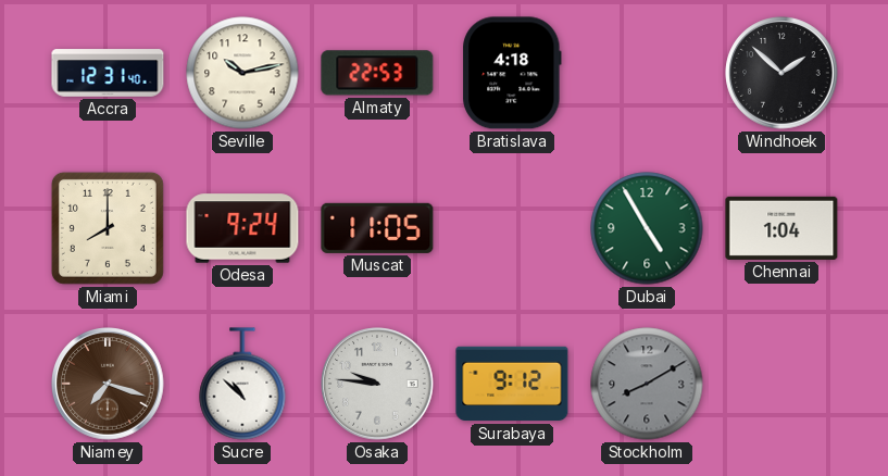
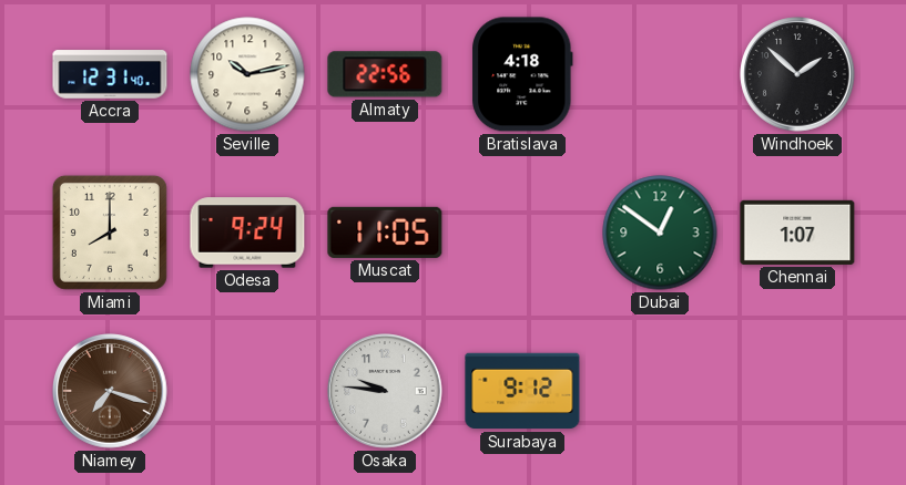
Almaty: 22:53 -> 22:56
Dubai: 4:55 -> 12:51
Chennai: 1:04 -> 1:07
Sucre: 10:52 -> none
Stockholm: 8:10 -> none
